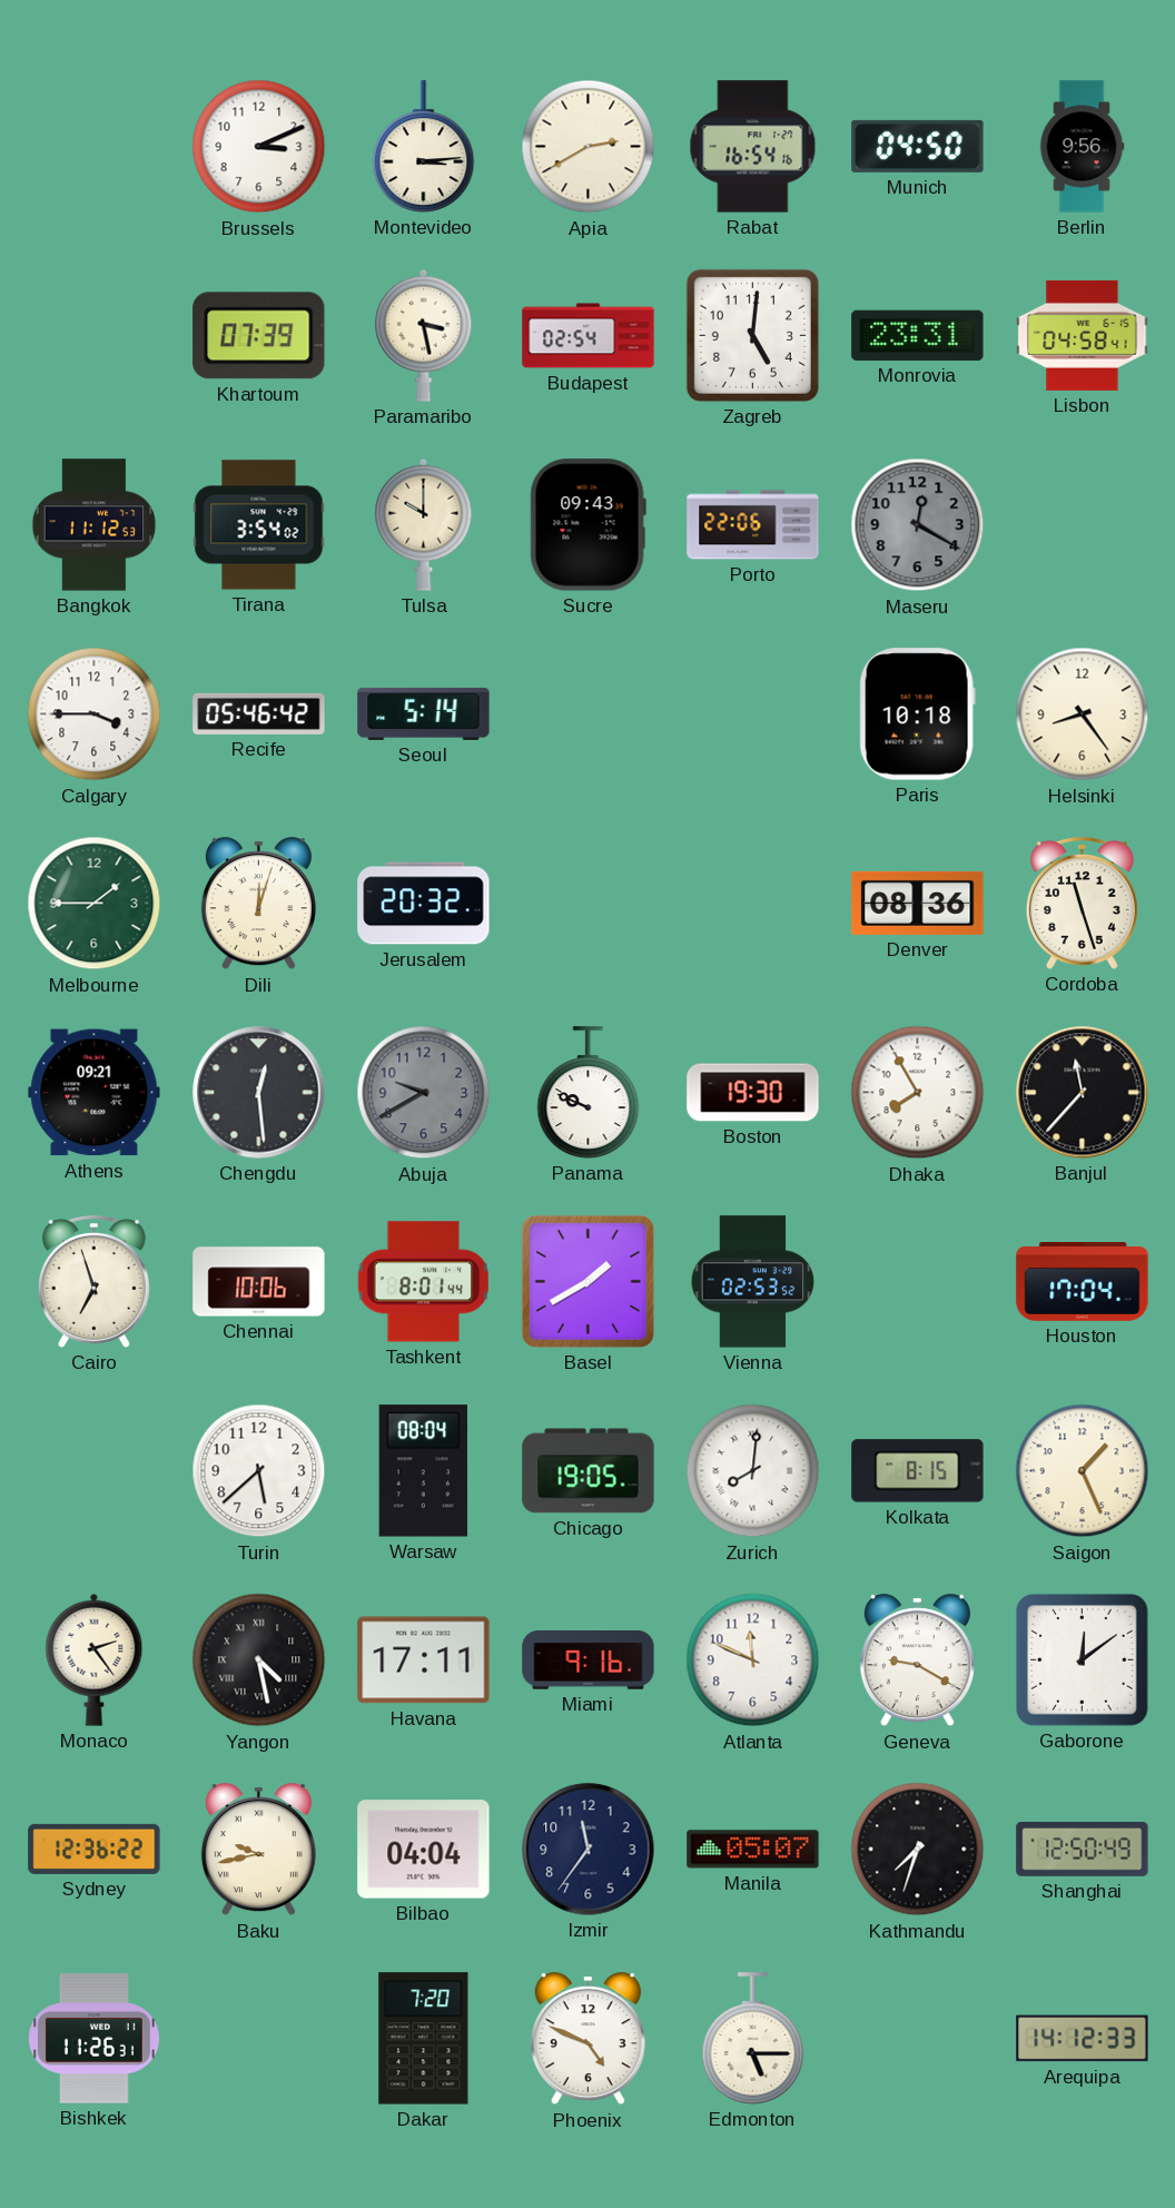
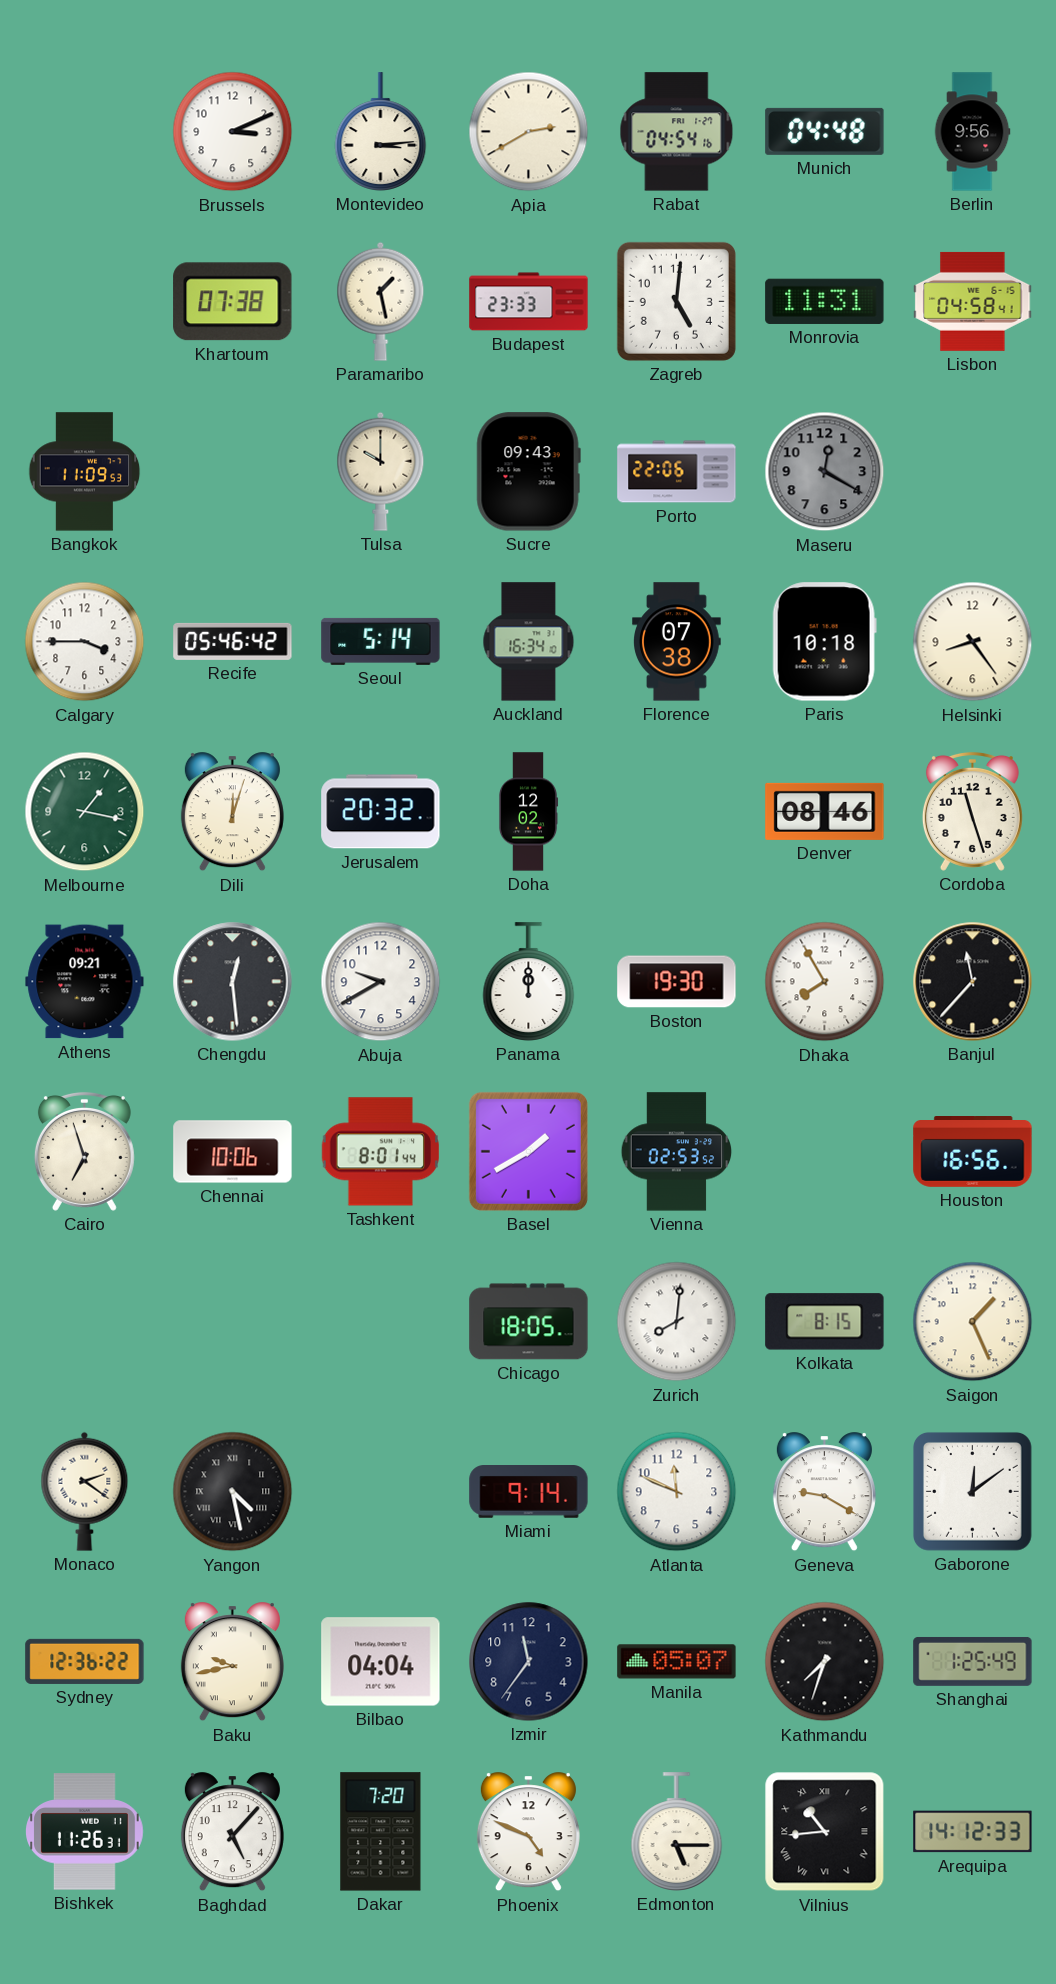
Rabat: 16:54 -> 04:54
Munich: 04:50 -> 04:48
Khartoum: 07:39 -> 07:38
Paramaribo: 3:28 -> 1:28
Budapest: 02:54 -> 23:33
Monrovia: 23:31 -> 11:31
Bangkok: 11:12 -> 11:09
Tirana: 3:54 -> none
Auckland: none -> 16:34
Florence: none -> 07:38
Melbourne: 1:45 -> 1:17
Doha: none -> 12:02
Denver: 08:36 -> 08:46
Abuja dial: grey -> white
Panama: 9:49 -> 12:00
Houston: 17:04 -> 16:56
Turin: 5:38 -> none
Warsaw: 08:04 -> none
Chicago: 19:05 -> 18:05
Monaco: 2:24 -> 2:21
Havana: 17:11 -> none
Miami: 9:16 -> 9:14
Shanghai: 12:50 -> 1:25
Baghdad: none -> 5:07
Vilnius: none -> 10:44
